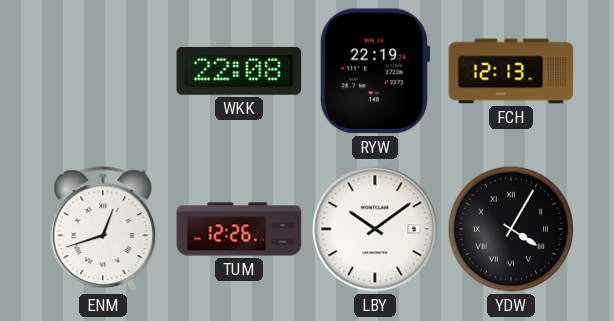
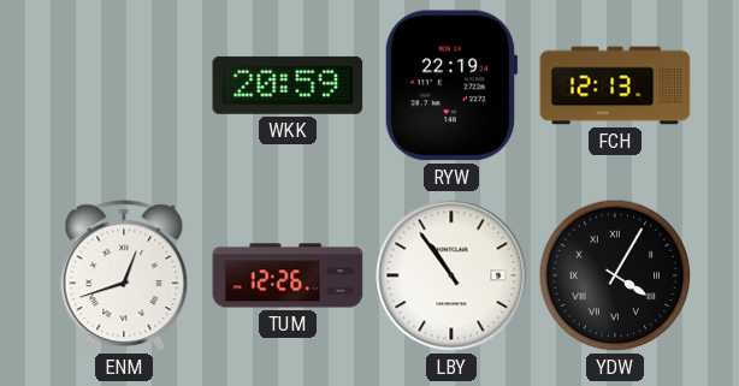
WKK: 22:08 -> 20:59
LBY: 10:09 -> 10:54
